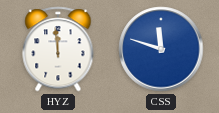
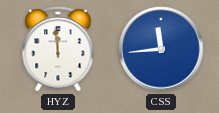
CSS: 11:48 -> 11:44
